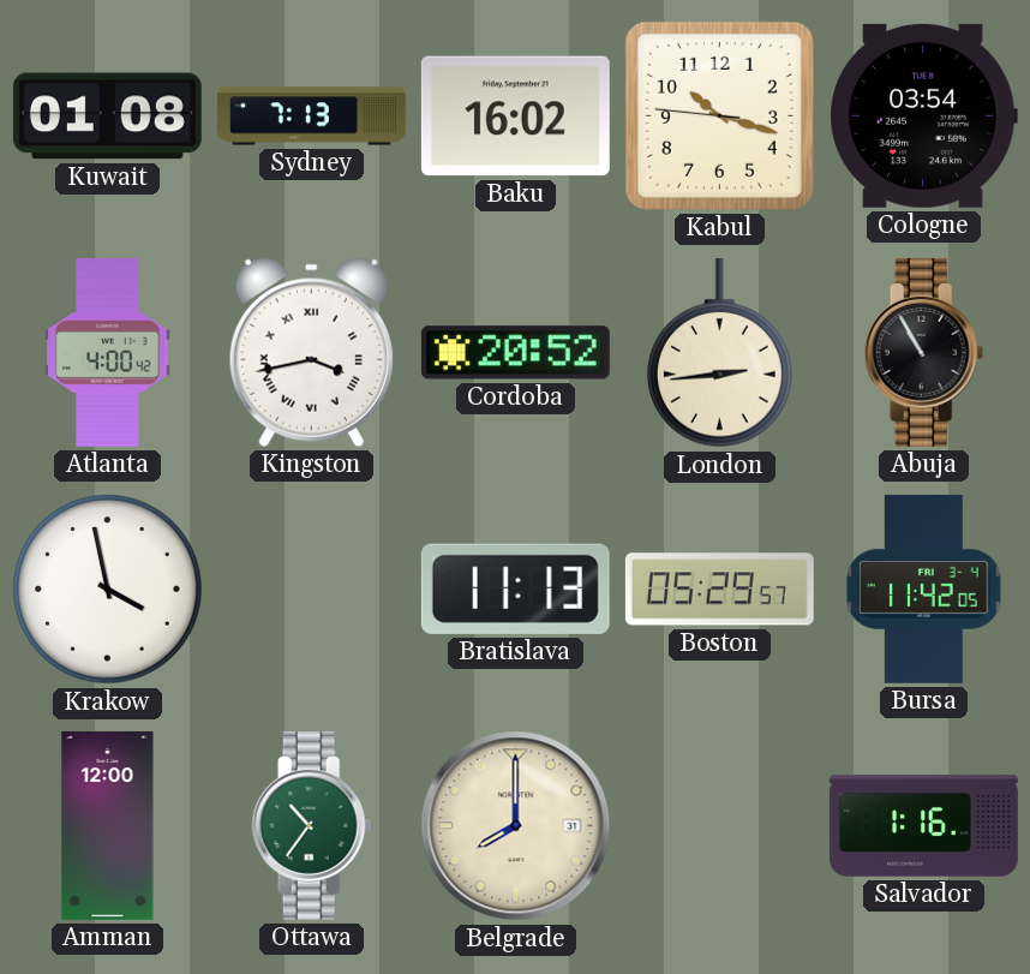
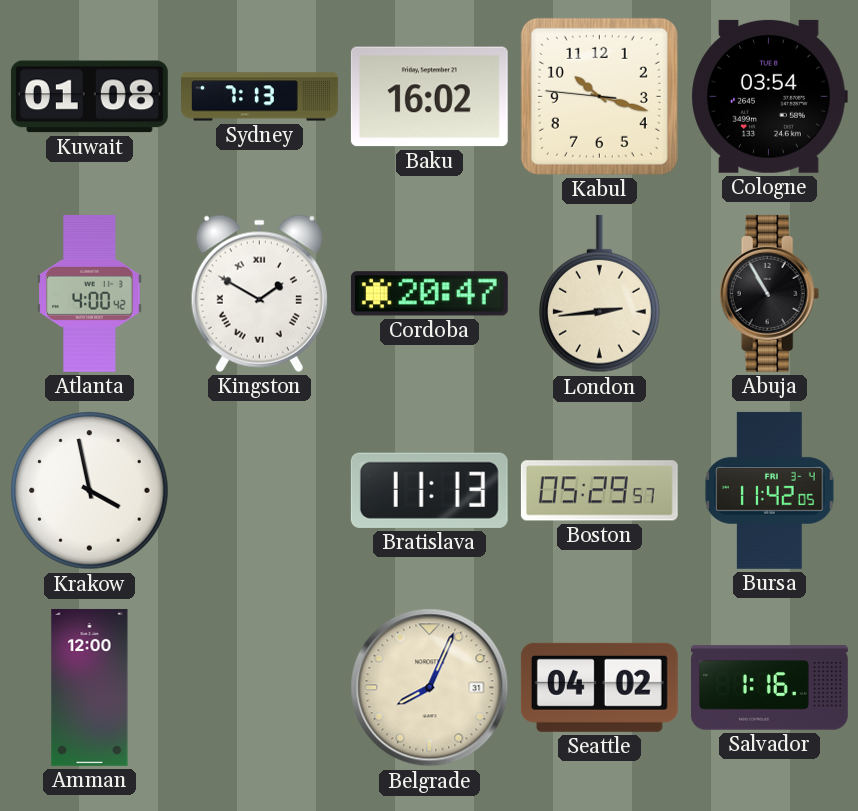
Kingston: 3:43 -> 1:50
Cordoba: 20:52 -> 20:47
Ottawa: 10:36 -> none
Belgrade: 8:00 -> 8:04
Seattle: none -> 04:02
